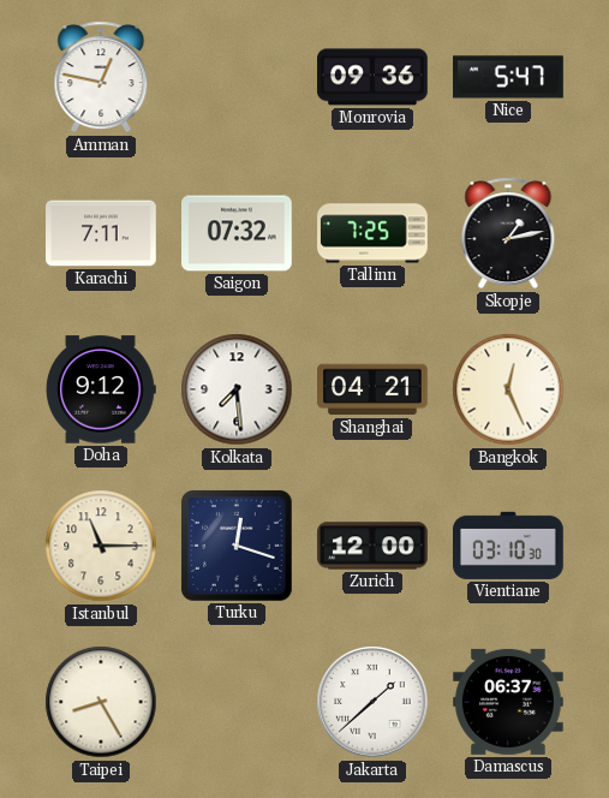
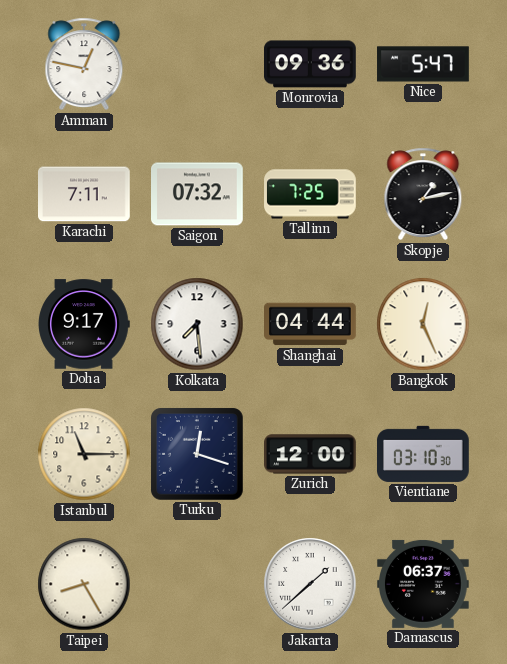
Doha: 9:12 -> 9:17
Shanghai: 04:21 -> 04:44
